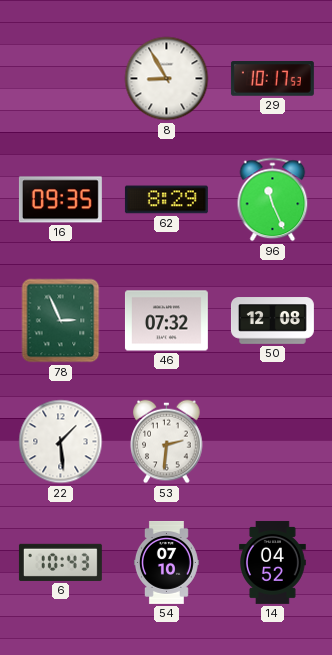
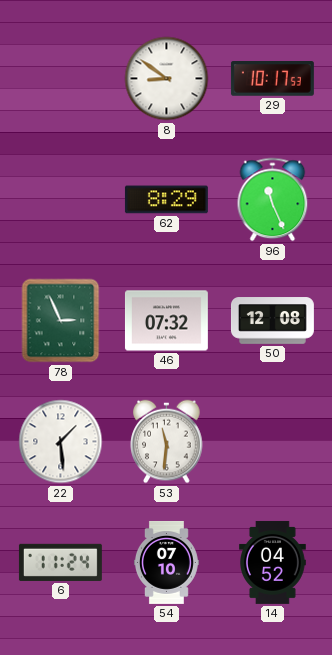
8: 8:55 -> 8:51
16: 09:35 -> none
53: 2:31 -> 11:31
6: 10:43 -> 11:24
